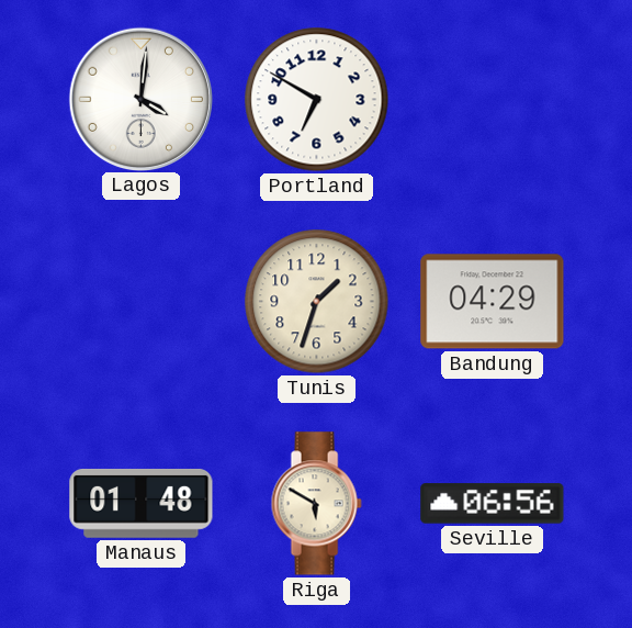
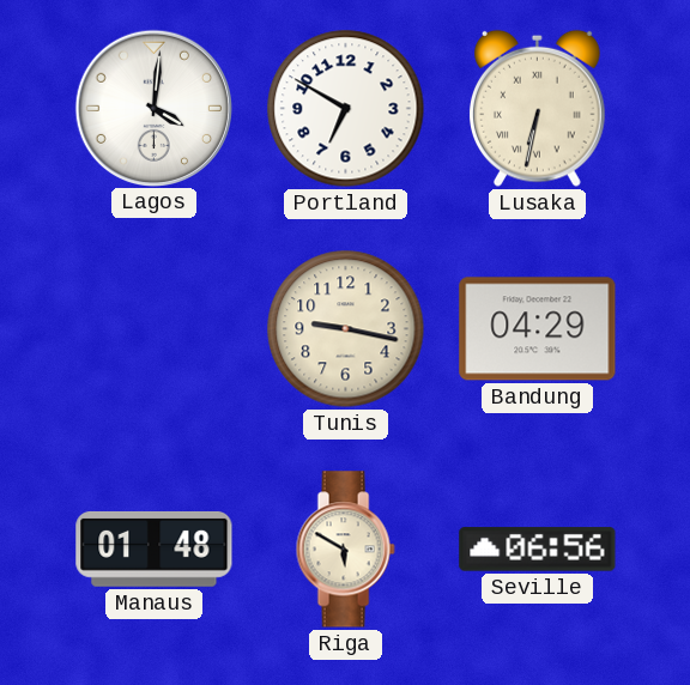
Lusaka: none -> 6:32
Tunis: 1:33 -> 9:17
